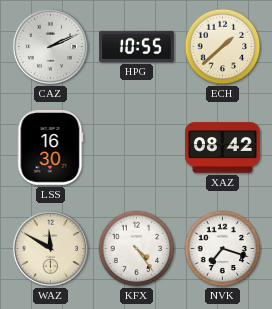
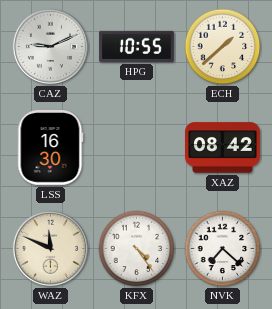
CAZ: 2:11 -> 9:11
WAZ: 11:50 -> 11:49
NVK: 7:18 -> 7:22
